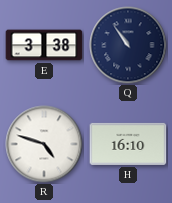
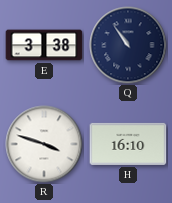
R: 4:48 -> 3:48
